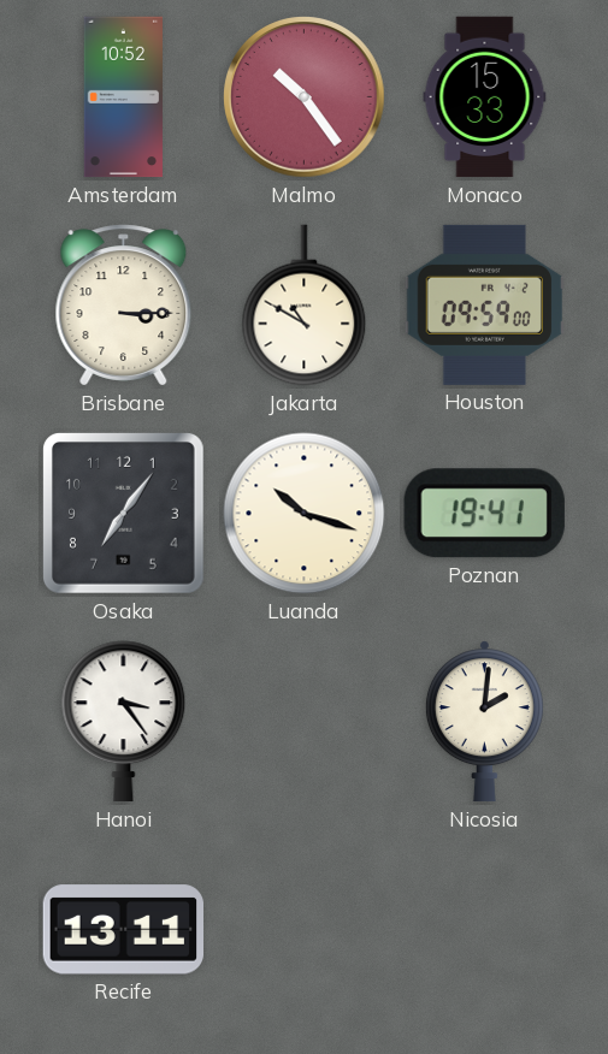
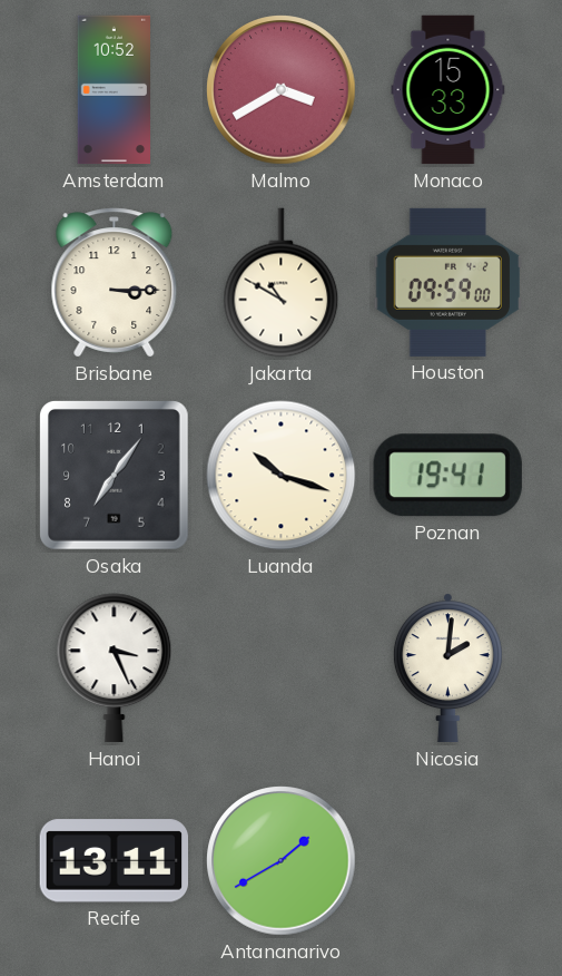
Malmo: 10:24 -> 3:40
Hanoi: 3:24 -> 3:26
Antananarivo: none -> 1:40
